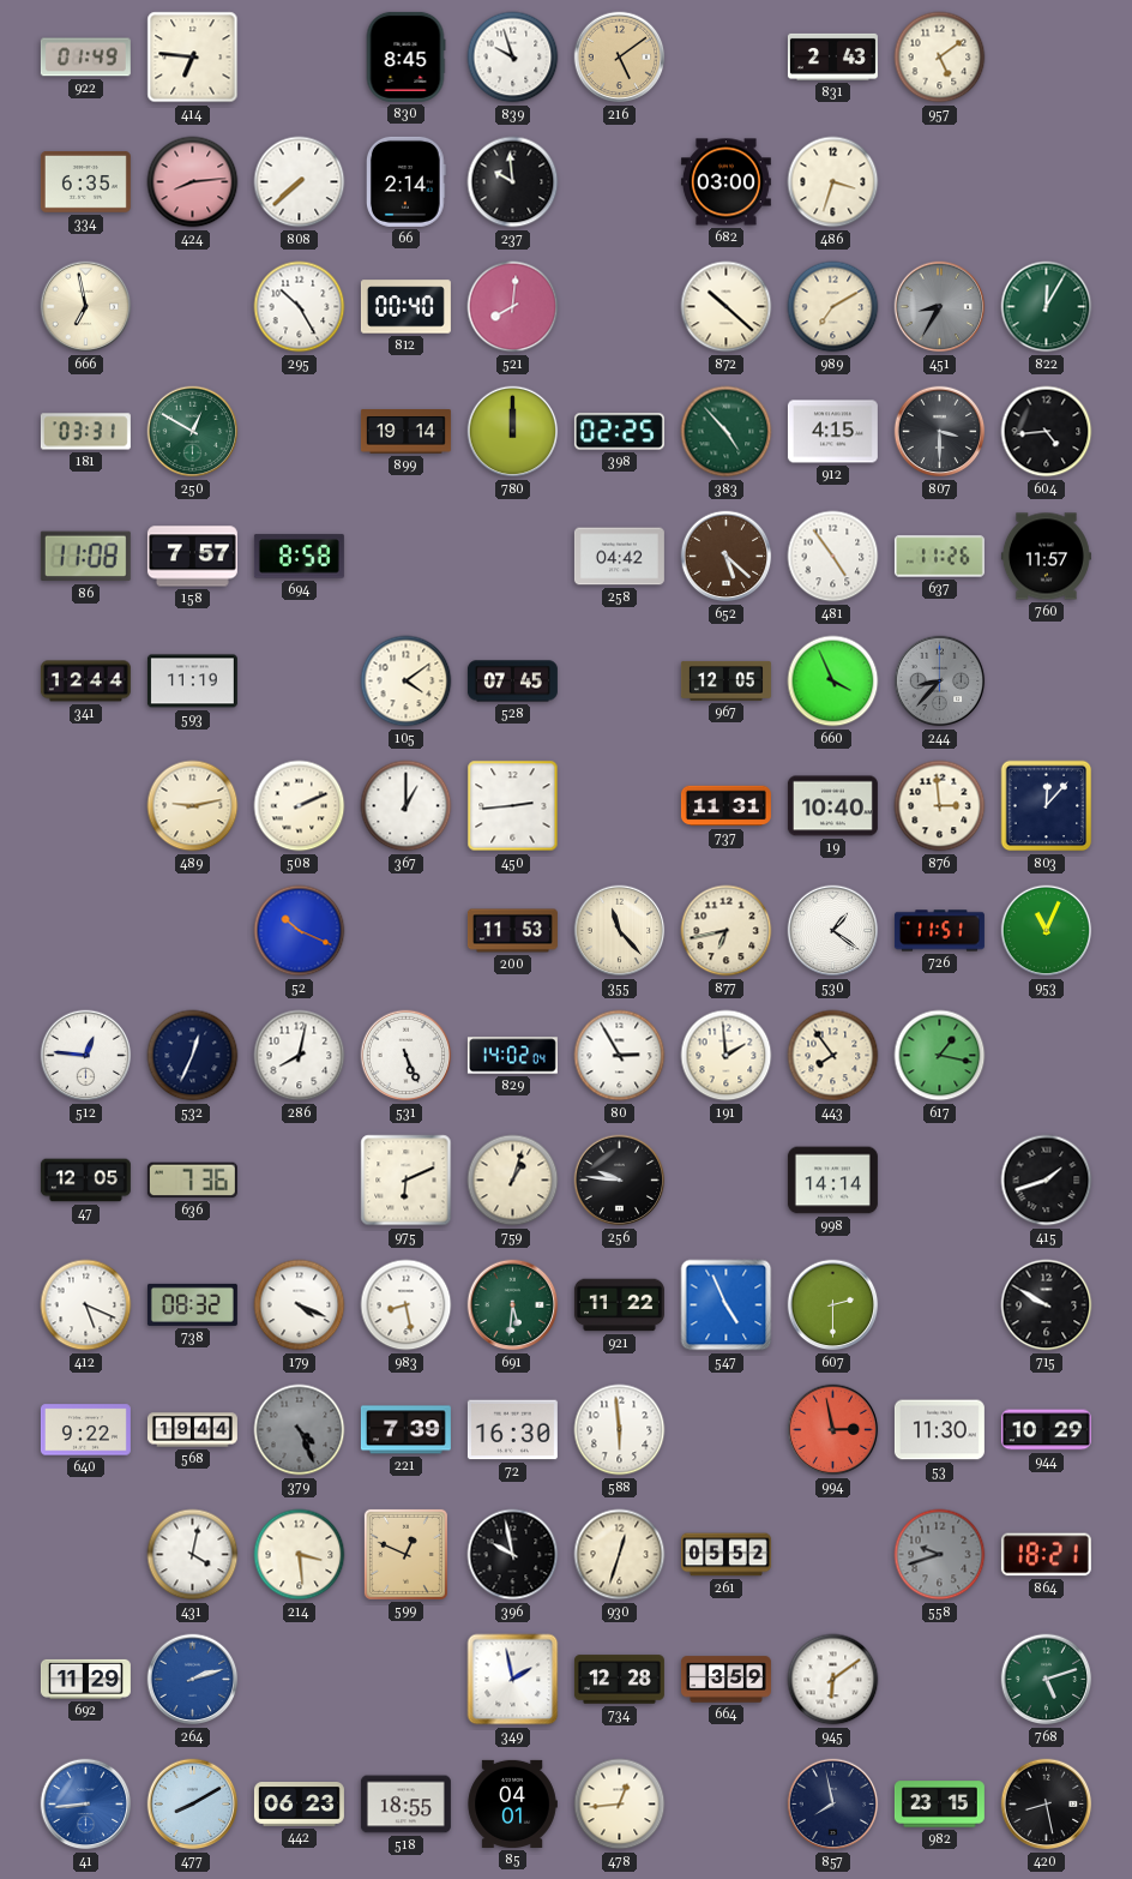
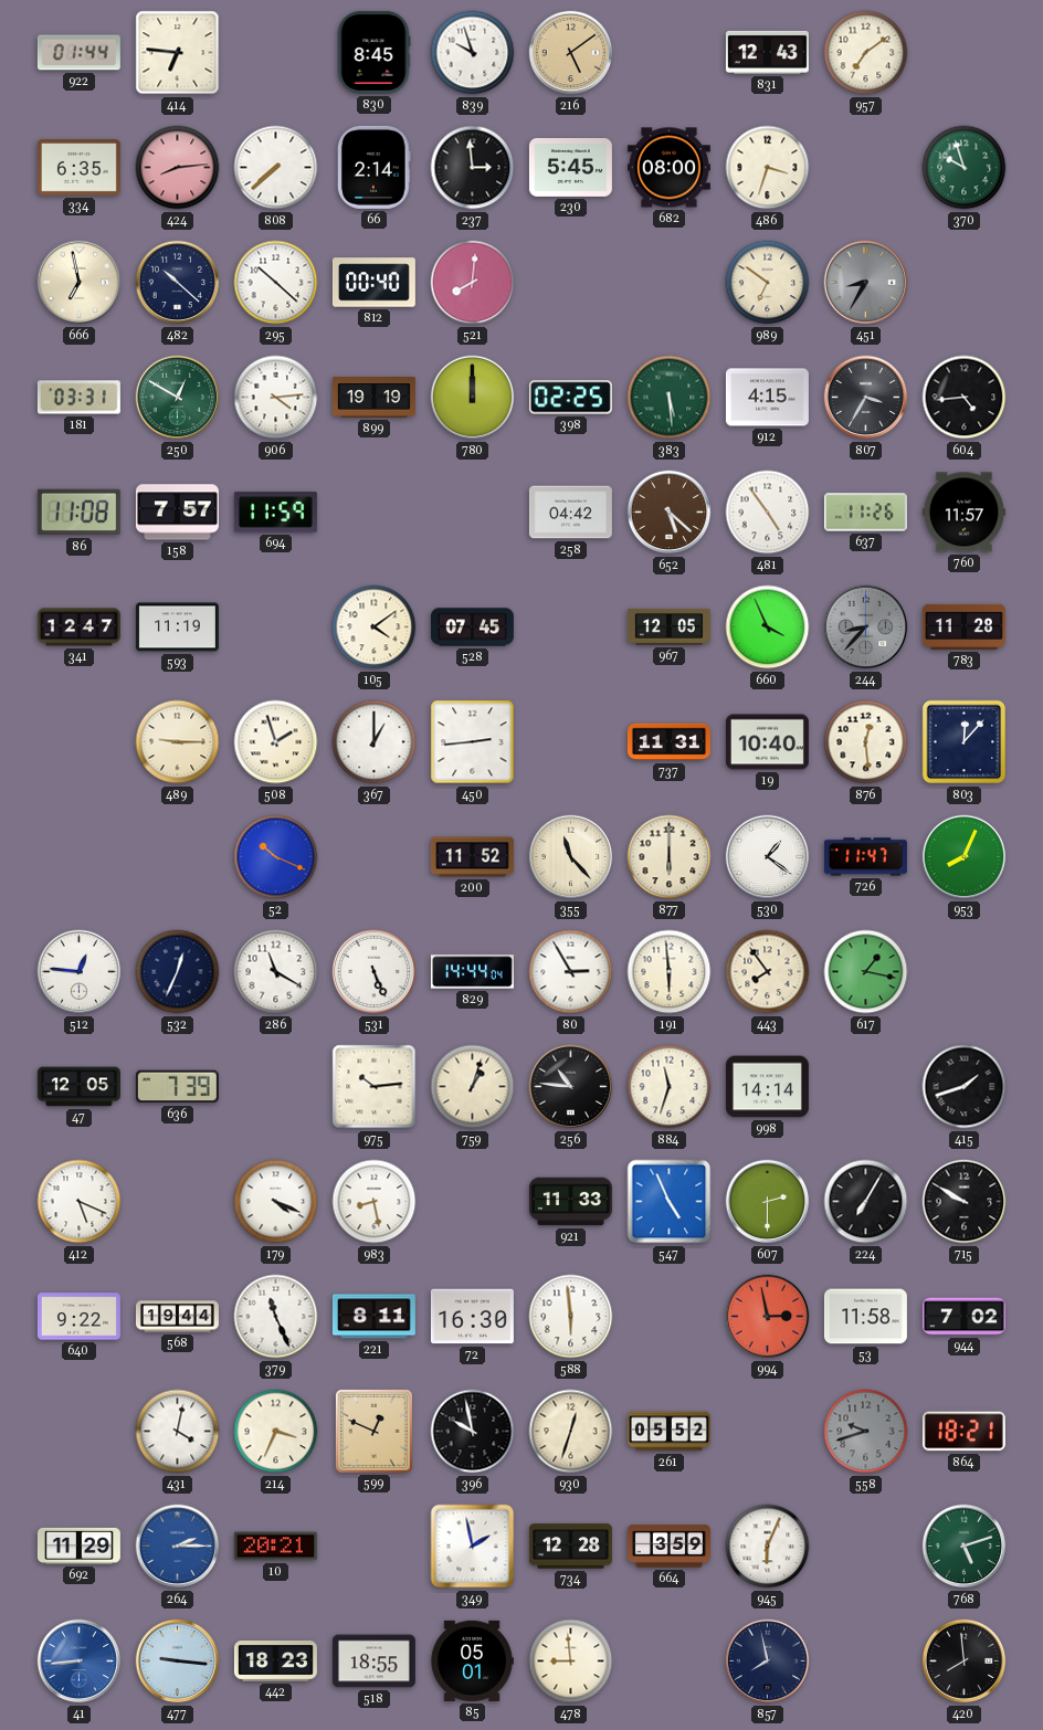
922: 01:49 -> 01:44
831: 2:43 -> 12:43
957: 5:09 -> 7:09
237: 9:59 -> 2:59
230: none -> 5:45
682: 03:00 -> 08:00
370: none -> 9:57
482: none -> 10:22
295: 10:25 -> 10:22
872: 10:22 -> none
989: 7:10 -> 6:51
822: 12:05 -> none
906: none -> 4:14
899: 19:14 -> 19:19
383: 4:53 -> 5:29
807: 3:30 -> 3:35
694: 8:58 -> 11:59
341: 12:44 -> 12:47
783: none -> 11:28
489: 9:13 -> 9:15
508: 2:11 -> 1:57
876: 2:59 -> 12:29
200: 11:53 -> 11:52
877: 6:43 -> 6:00
726: 11:51 -> 11:47
953: 11:04 -> 8:04
286: 8:02 -> 11:20
829: 14:02 -> 14:44
191: 1:59 -> 5:59
636: 7:36 -> 7:39
975: 6:11 -> 10:14
256: 9:46 -> 10:46
884: none -> 11:33
738: 08:32 -> none
691: 5:31 -> none
921: 11:22 -> 11:33
224: none -> 7:05
379: 4:26 -> 11:26
379 dial: grey -> white
221: 7:39 -> 8:11
53: 11:30 -> 11:58
944: 10:29 -> 7:02
214: 3:29 -> 3:34
264: 2:12 -> 2:15
10: none -> 20:21
945: 6:09 -> 6:04
477: 8:10 -> 9:16
442: 06:23 -> 18:23
85: 04:01 -> 05:01
478: 12:44 -> 8:59
982: 23:15 -> none
420: 8:28 -> 7:59
